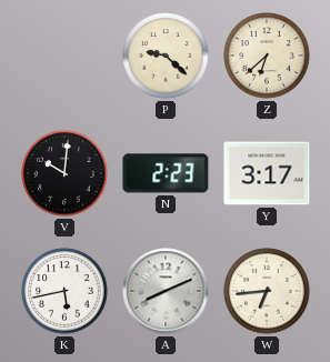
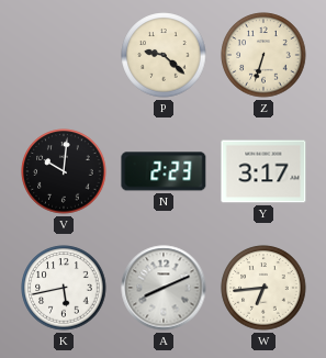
Z: 6:38 -> 6:33
